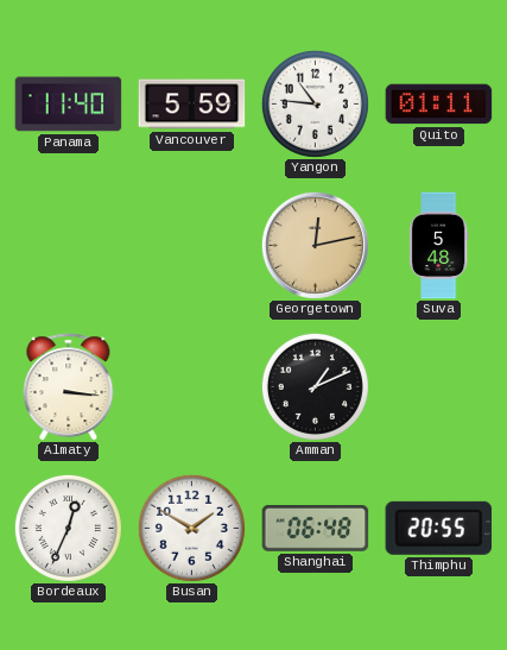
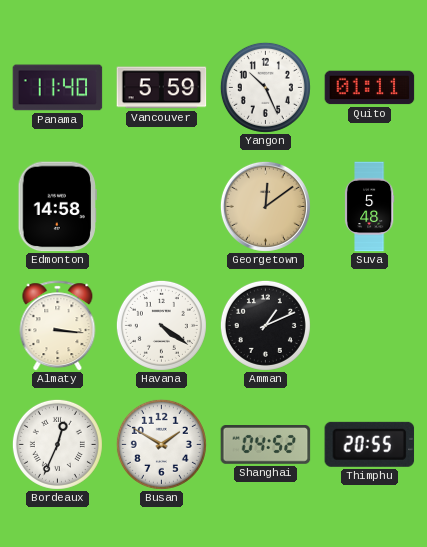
Yangon: 10:46 -> 10:26
Edmonton: none -> 14:58
Georgetown: 12:13 -> 12:09
Havana: none -> 4:21
Shanghai: 06:48 -> 04:52
